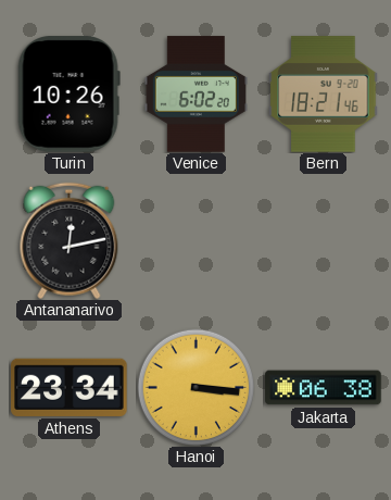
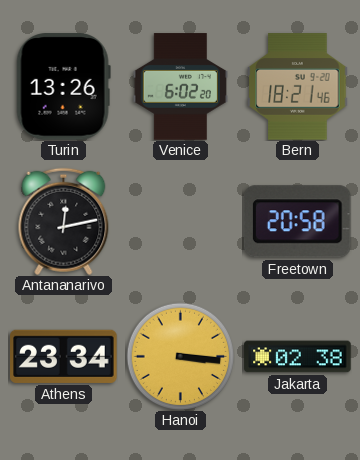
Turin: 10:26 -> 13:26
Freetown: none -> 20:58
Jakarta: 06:38 -> 02:38
